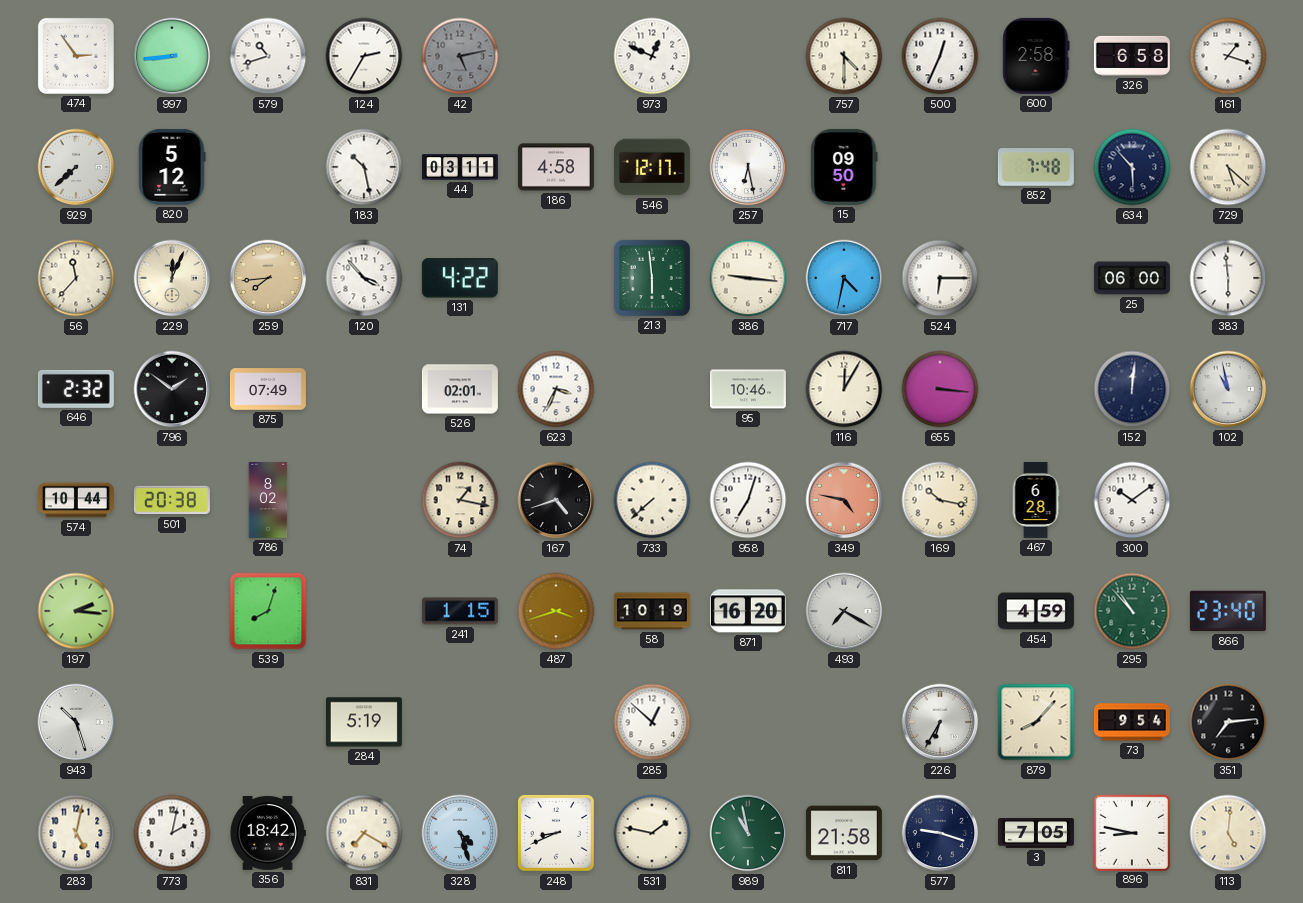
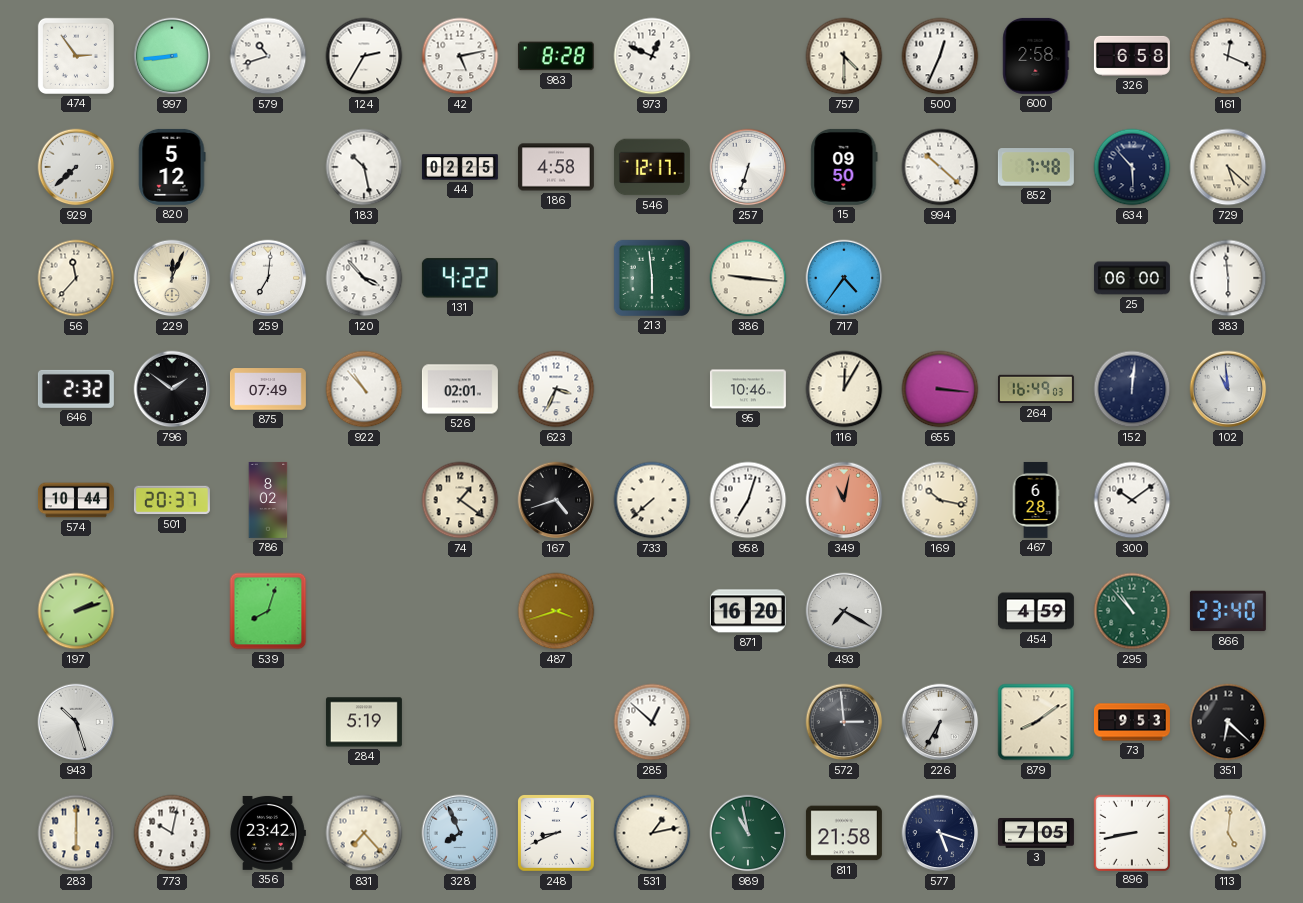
42 dial: grey -> white
983: none -> 8:28
161: 1:18 -> 12:19
44: 03:11 -> 02:25
257: 6:28 -> 6:33
994: none -> 10:22
259: 7:44 -> 7:01
259 dial: champagne -> white
717: 4:32 -> 4:36
524: 6:15 -> none
922: none -> 10:53
264: none -> 16:49
102: 10:58 -> 10:59
501: 20:38 -> 20:37
74: 1:17 -> 1:21
349: 4:47 -> 11:02
197: 2:16 -> 2:12
241: 1:15 -> none
58: 10:19 -> none
572: none -> 2:59
879: 8:07 -> 8:09
73: 9:54 -> 9:53
351: 7:14 -> 6:22
283: 5:02 -> 6:00
773: 2:02 -> 10:02
356: 18:42 -> 23:42
831: 7:20 -> 7:23
328: 4:27 -> 7:56
531: 1:47 -> 1:13
577: 9:18 -> 5:18
896: 8:47 -> 8:43
